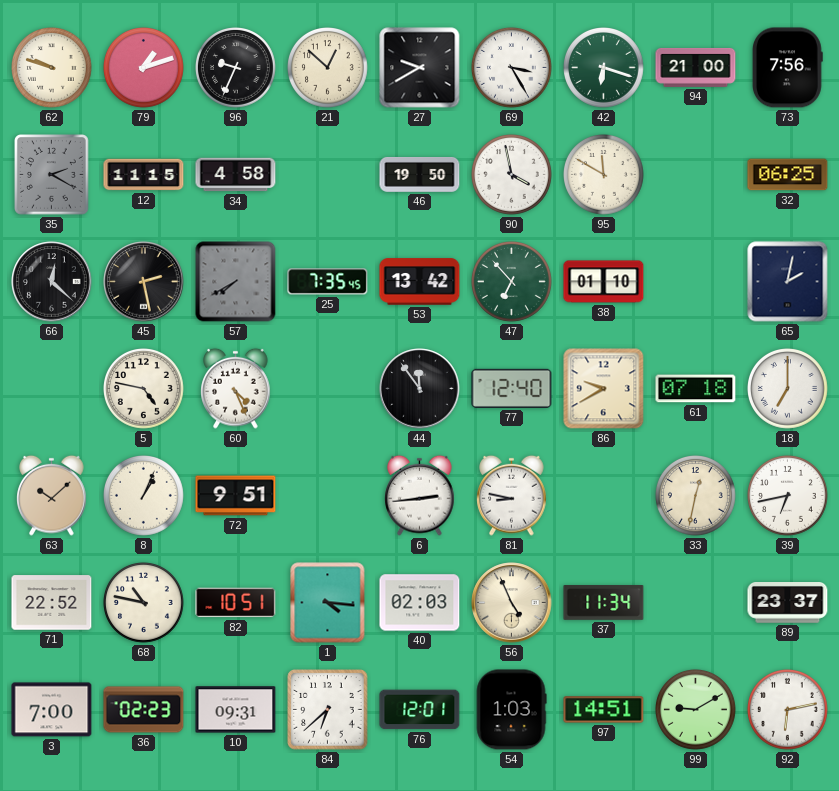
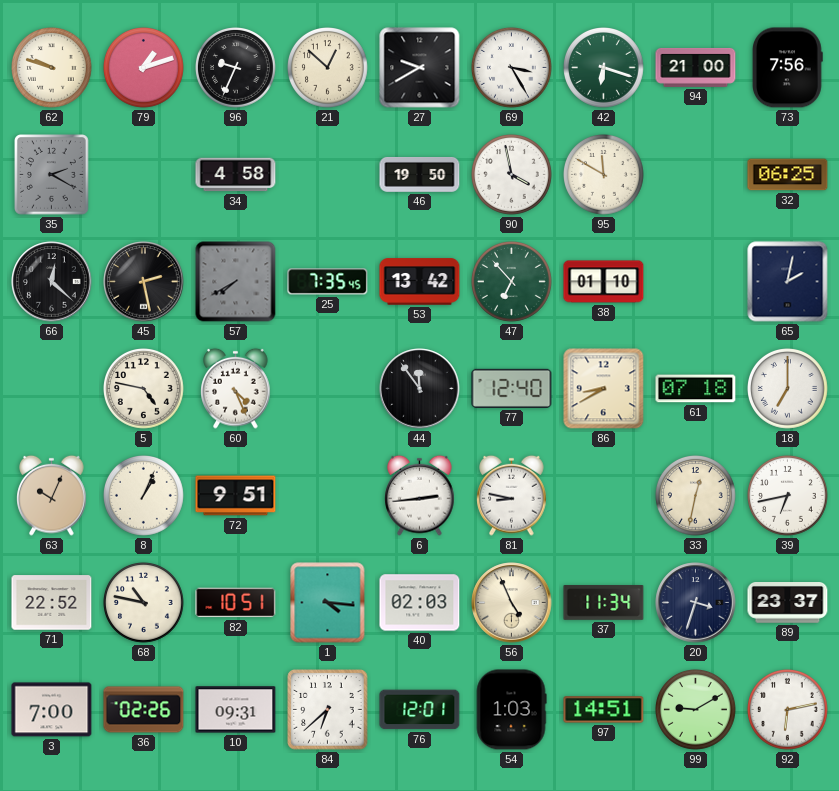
12: 11:15 -> none
86: 9:40 -> 8:40
63: 10:08 -> 10:04
20: none -> 3:33
36: 02:23 -> 02:26
